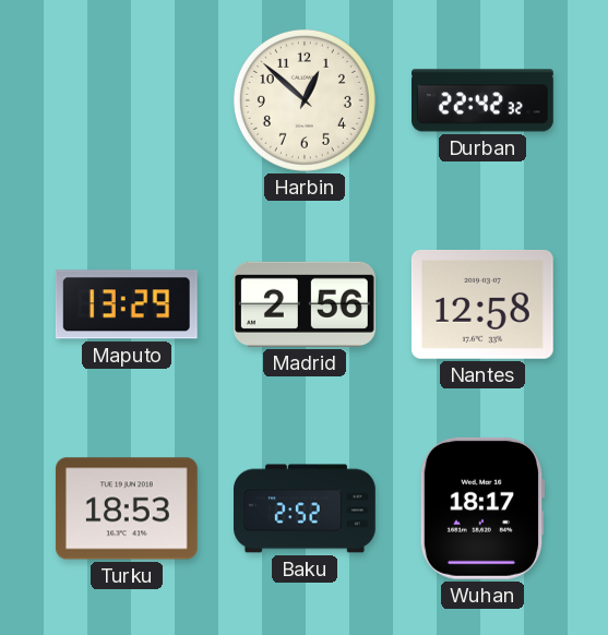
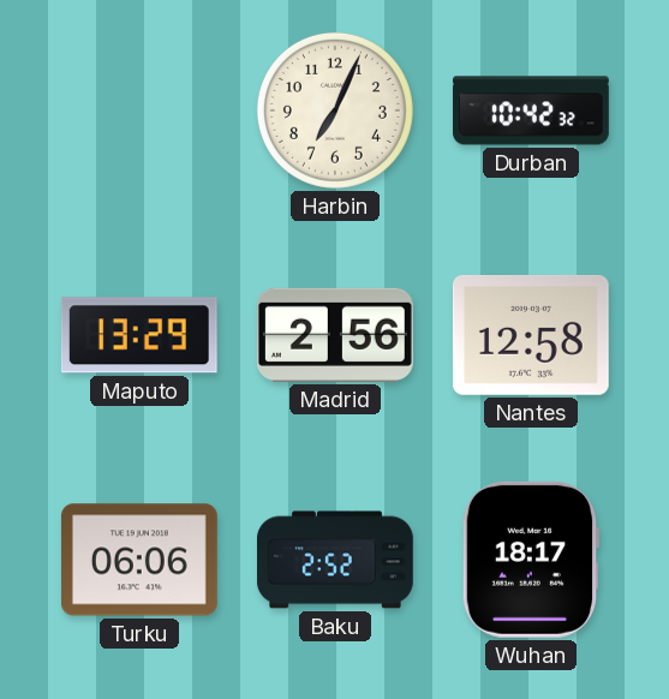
Harbin: 12:52 -> 7:04
Durban: 22:42 -> 10:42
Turku: 18:53 -> 06:06
